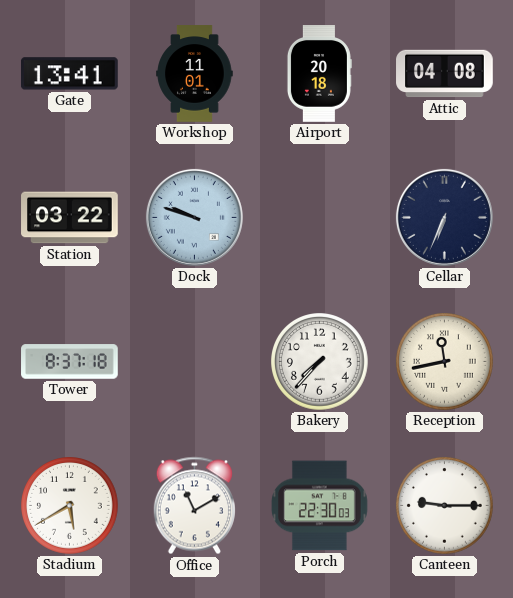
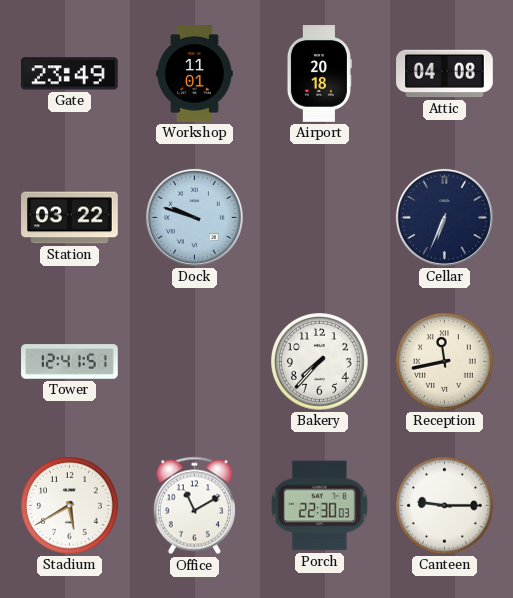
Gate: 13:41 -> 23:49
Tower: 8:37 -> 12:41
